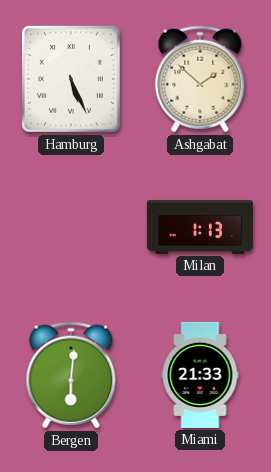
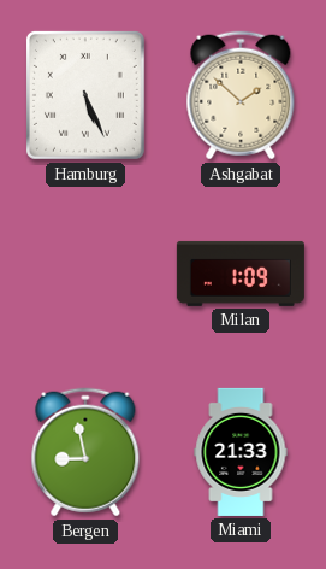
Milan: 1:13 -> 1:09
Bergen: 6:01 -> 8:58
